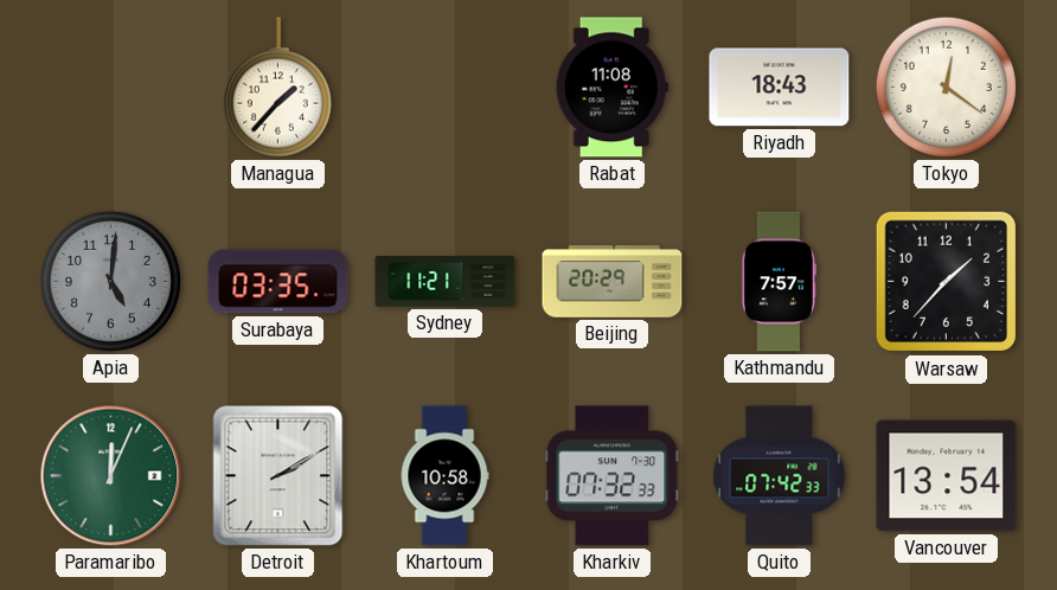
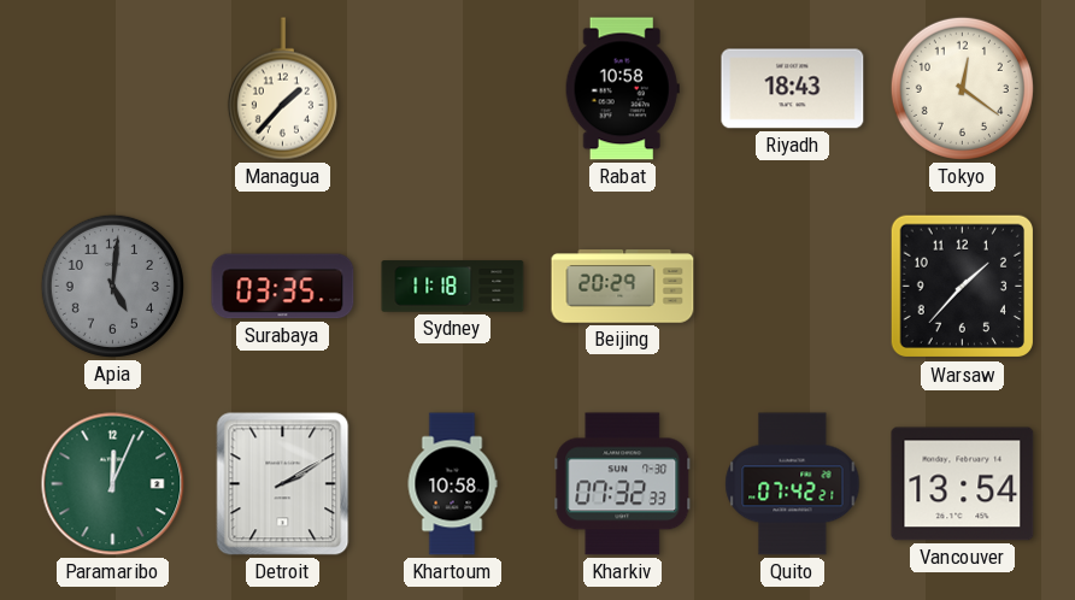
Rabat: 11:08 -> 10:58
Sydney: 11:21 -> 11:18
Kathmandu: 7:57 -> none
Quito: 07:42:33 -> 07:42:21
